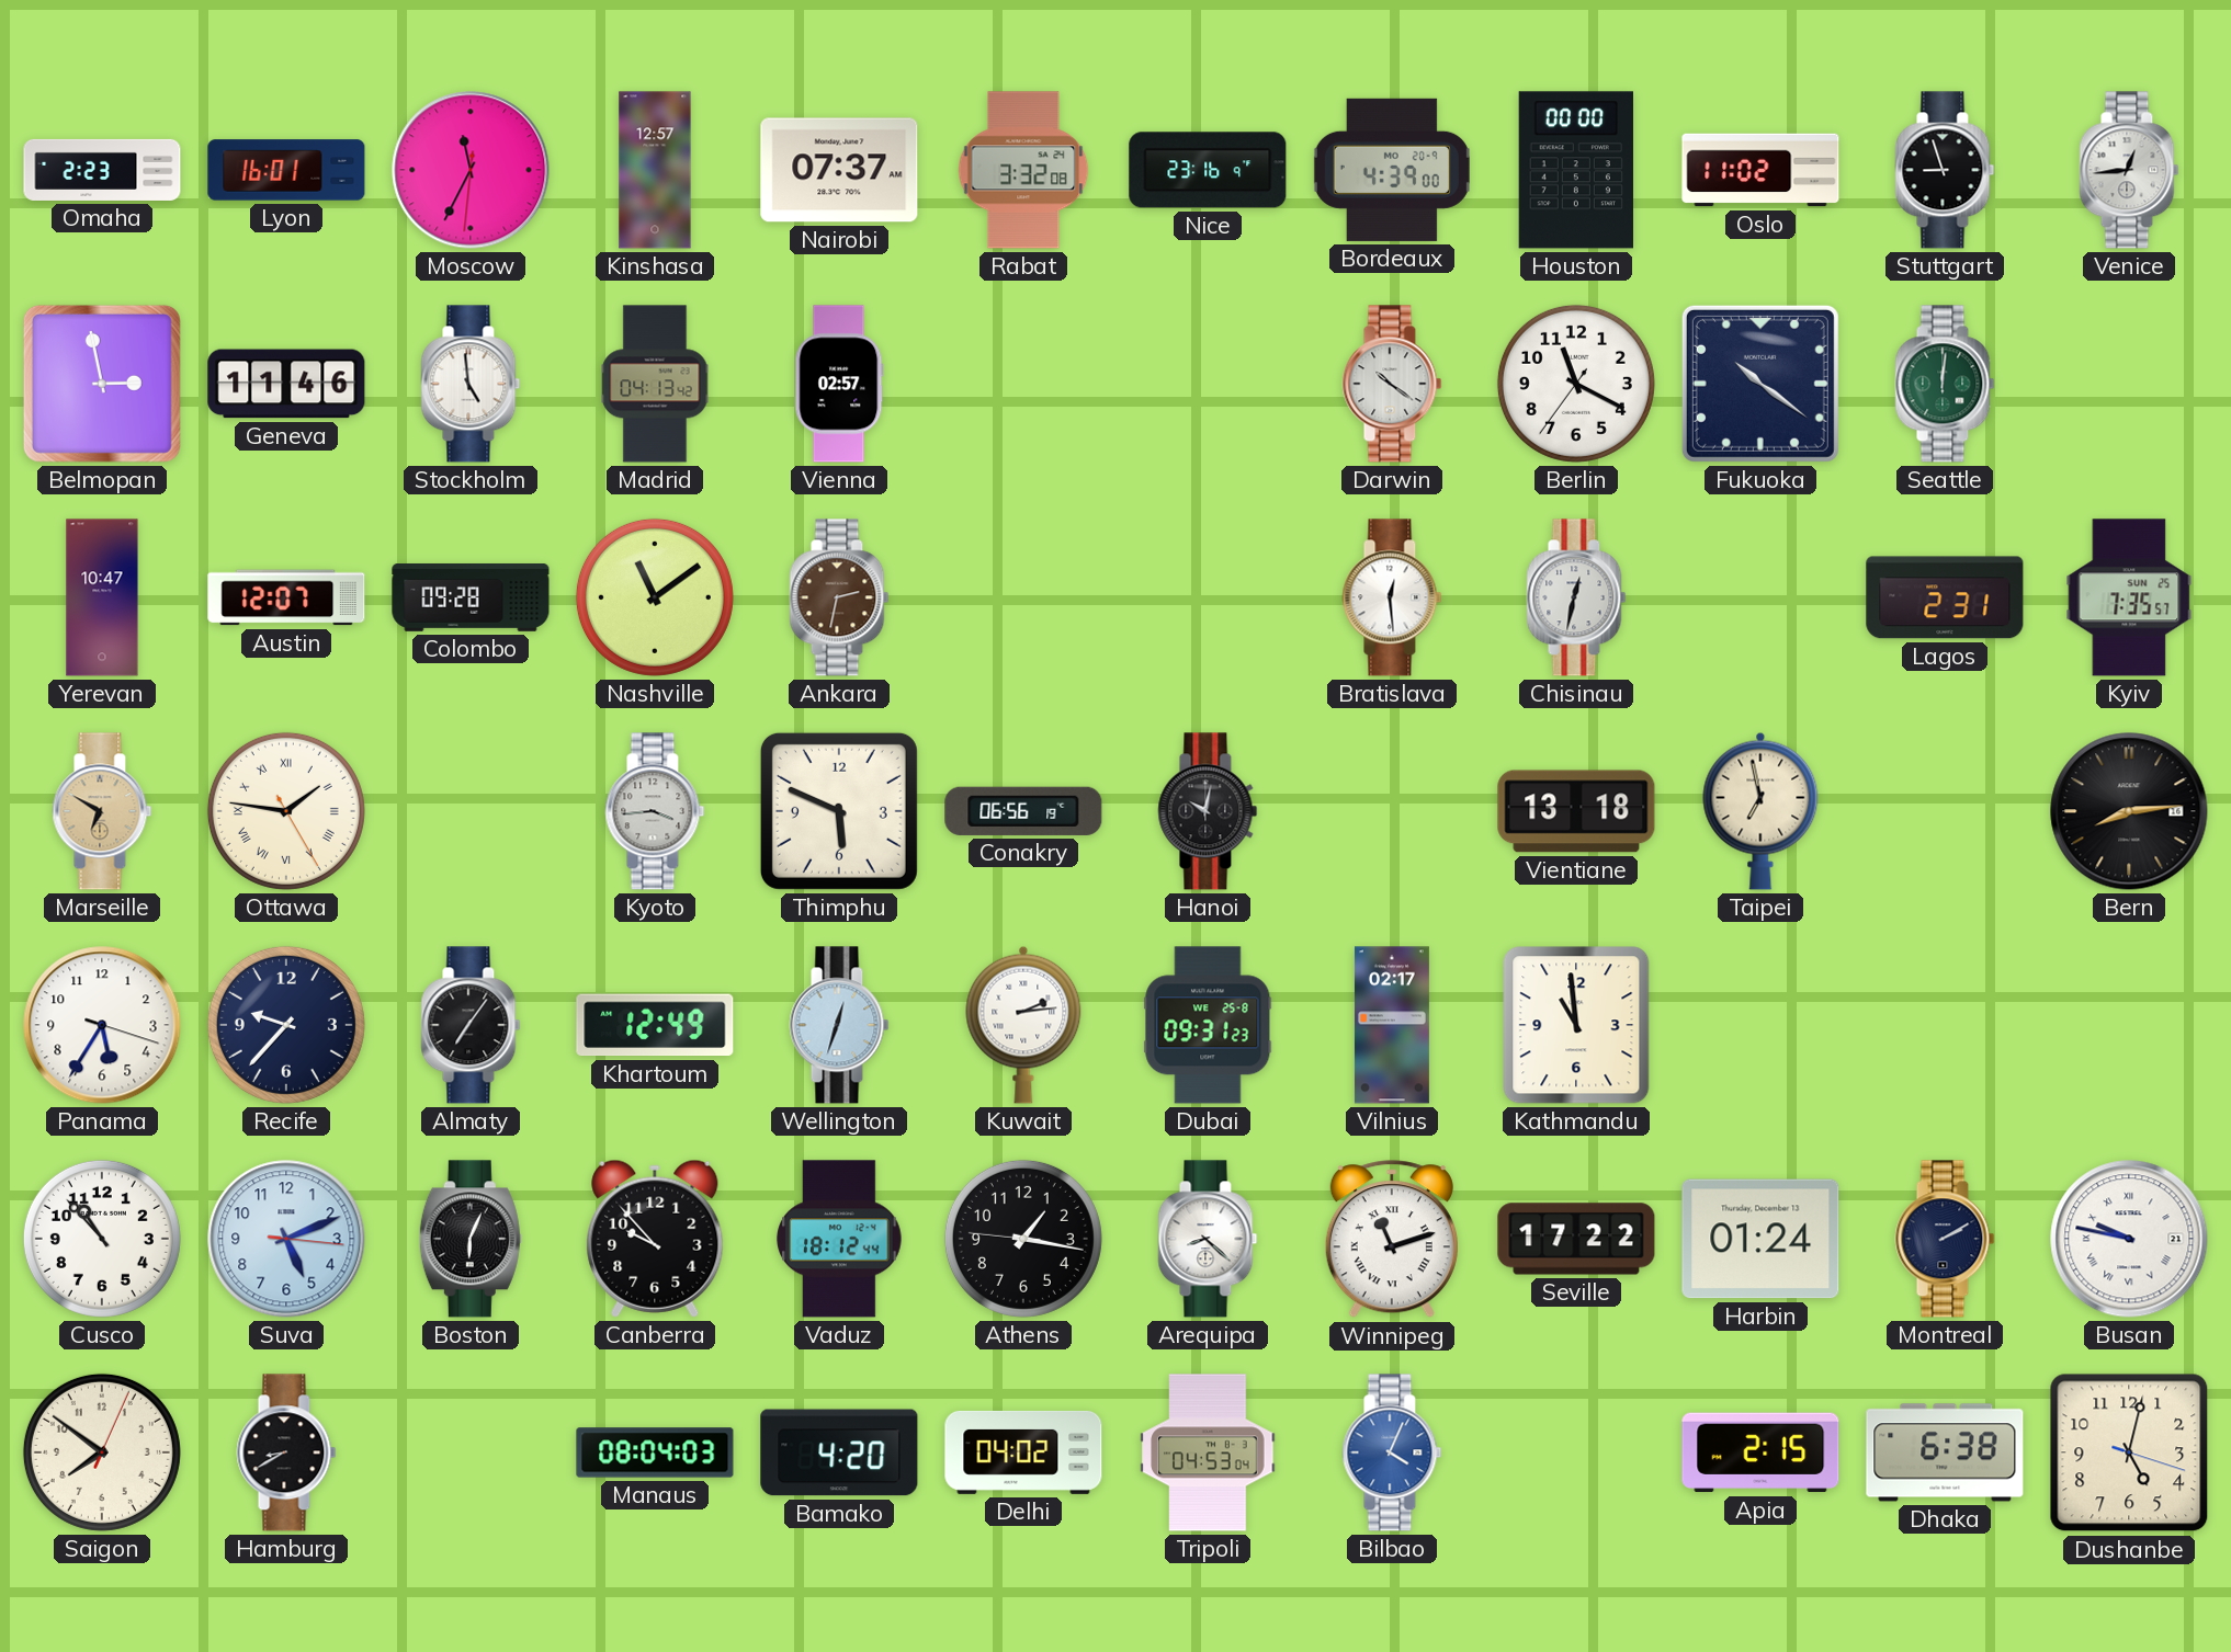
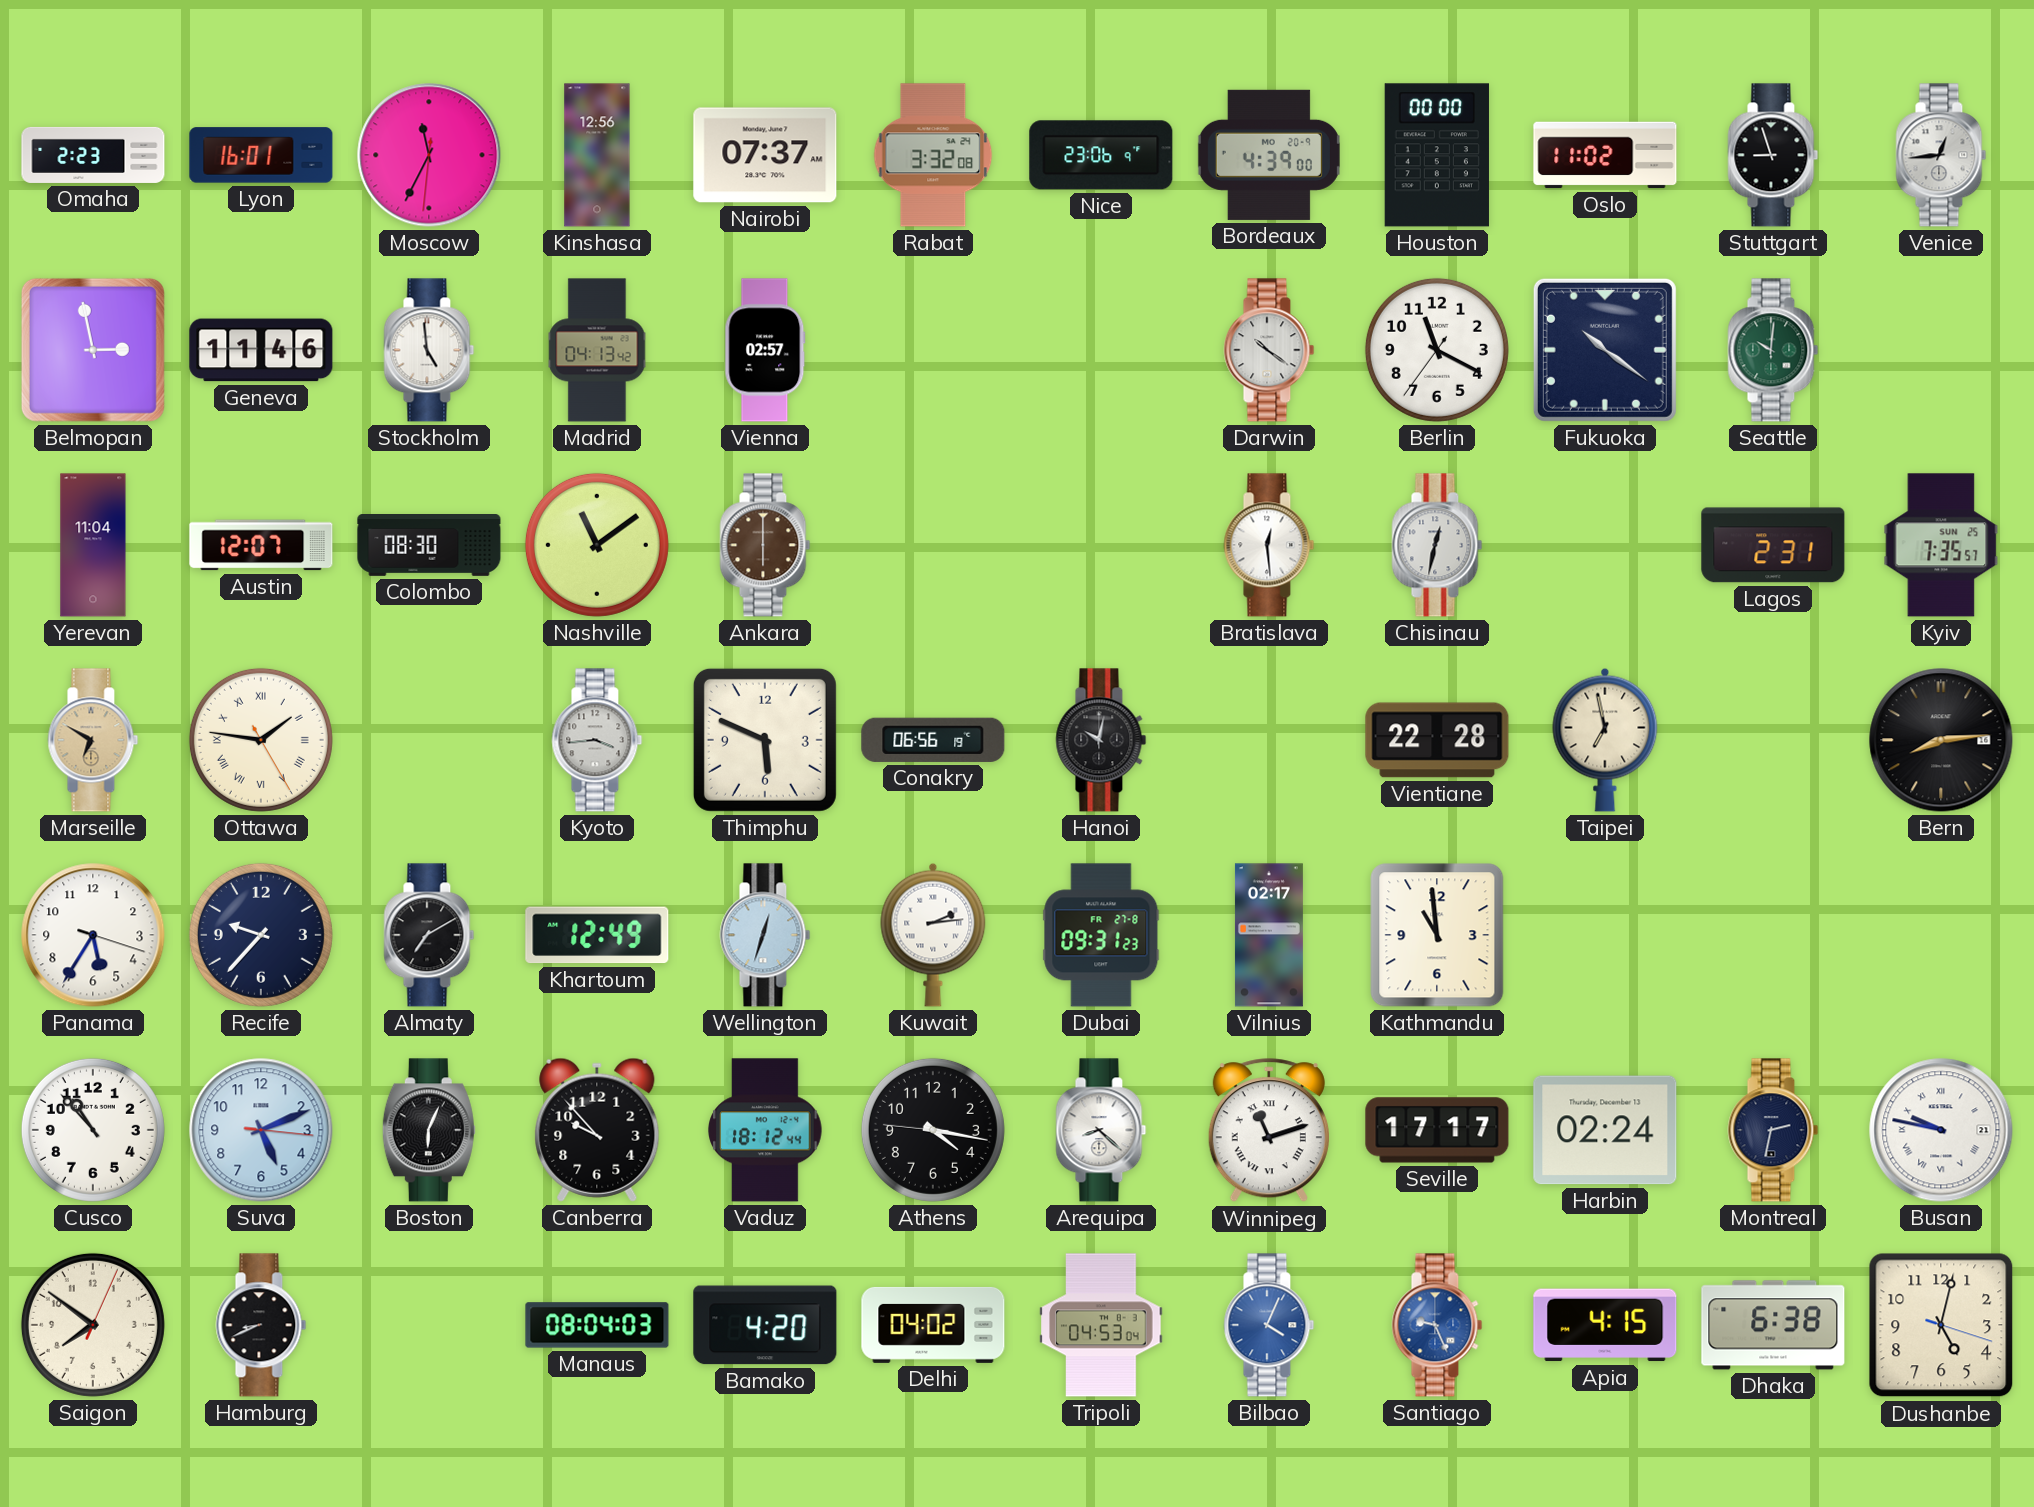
Kinshasa: 12:57 -> 12:56
Nice: 23:16 -> 23:06
Seattle: 12:01 -> 10:01
Yerevan: 10:47 -> 11:04
Colombo: 09:28 -> 08:30
Ankara: 2:32 -> 6:00
Vientiane: 13:18 -> 22:28
Almaty: 7:06 -> 7:10
Dubai date: WE 25-8 -> FR 27-8
Athens: 1:16 -> 4:16
Seville: 17:22 -> 17:17
Harbin: 01:24 -> 02:24
Montreal: 2:10 -> 2:32
Hamburg: 8:40 -> 8:41
Santiago: none -> 9:26
Apia: 2:15 -> 4:15
